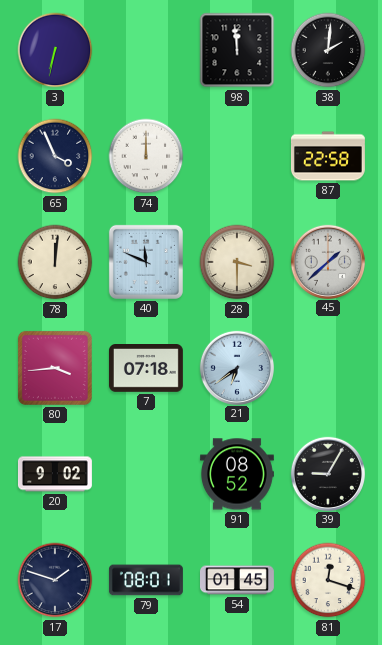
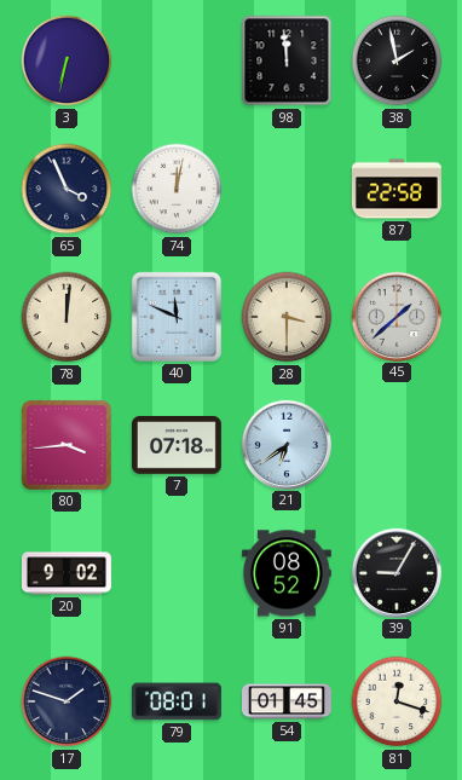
38: 2:01 -> 1:58
74: 12:00 -> 12:02
